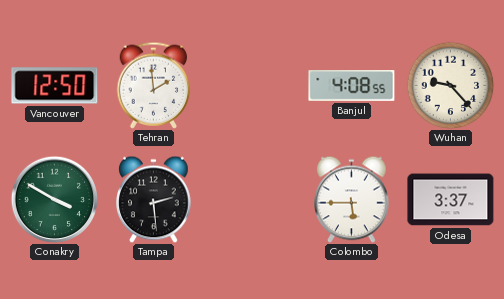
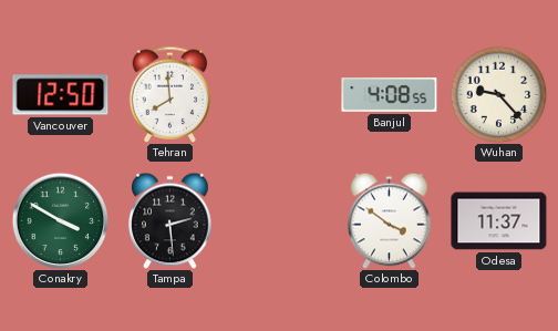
Tehran: 1:59 -> 7:59
Colombo: 5:45 -> 3:51
Odesa: 3:37 -> 11:37
